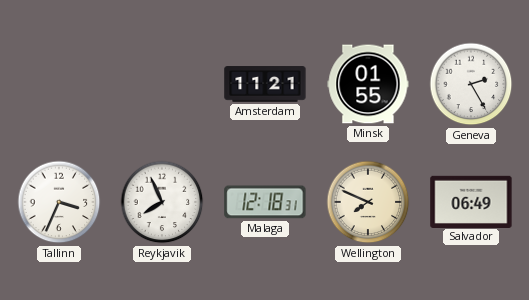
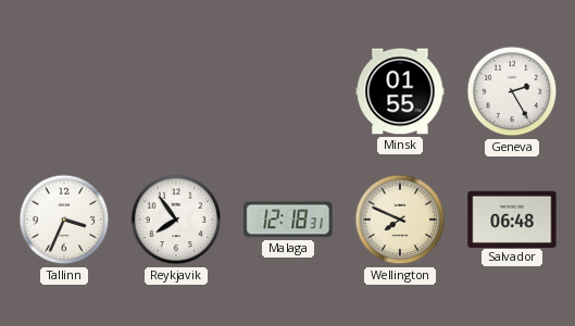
Amsterdam: 11:21 -> none
Reykjavik: 7:56 -> 7:54
Salvador: 06:49 -> 06:48
